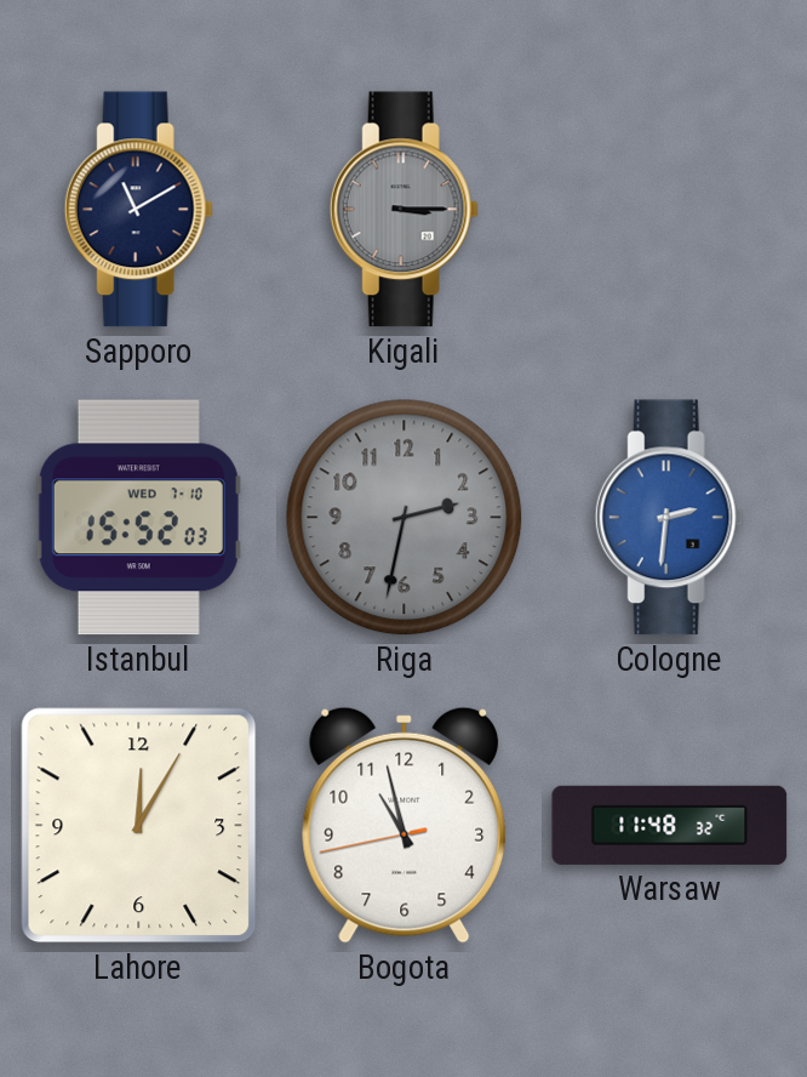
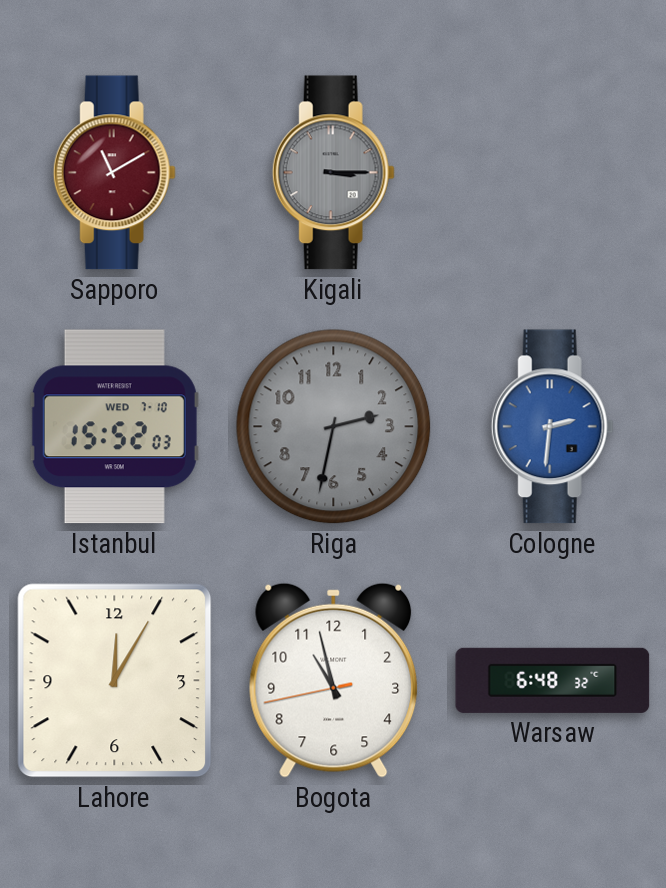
Sapporo dial: navy -> burgundy
Warsaw: 11:48 -> 6:48
